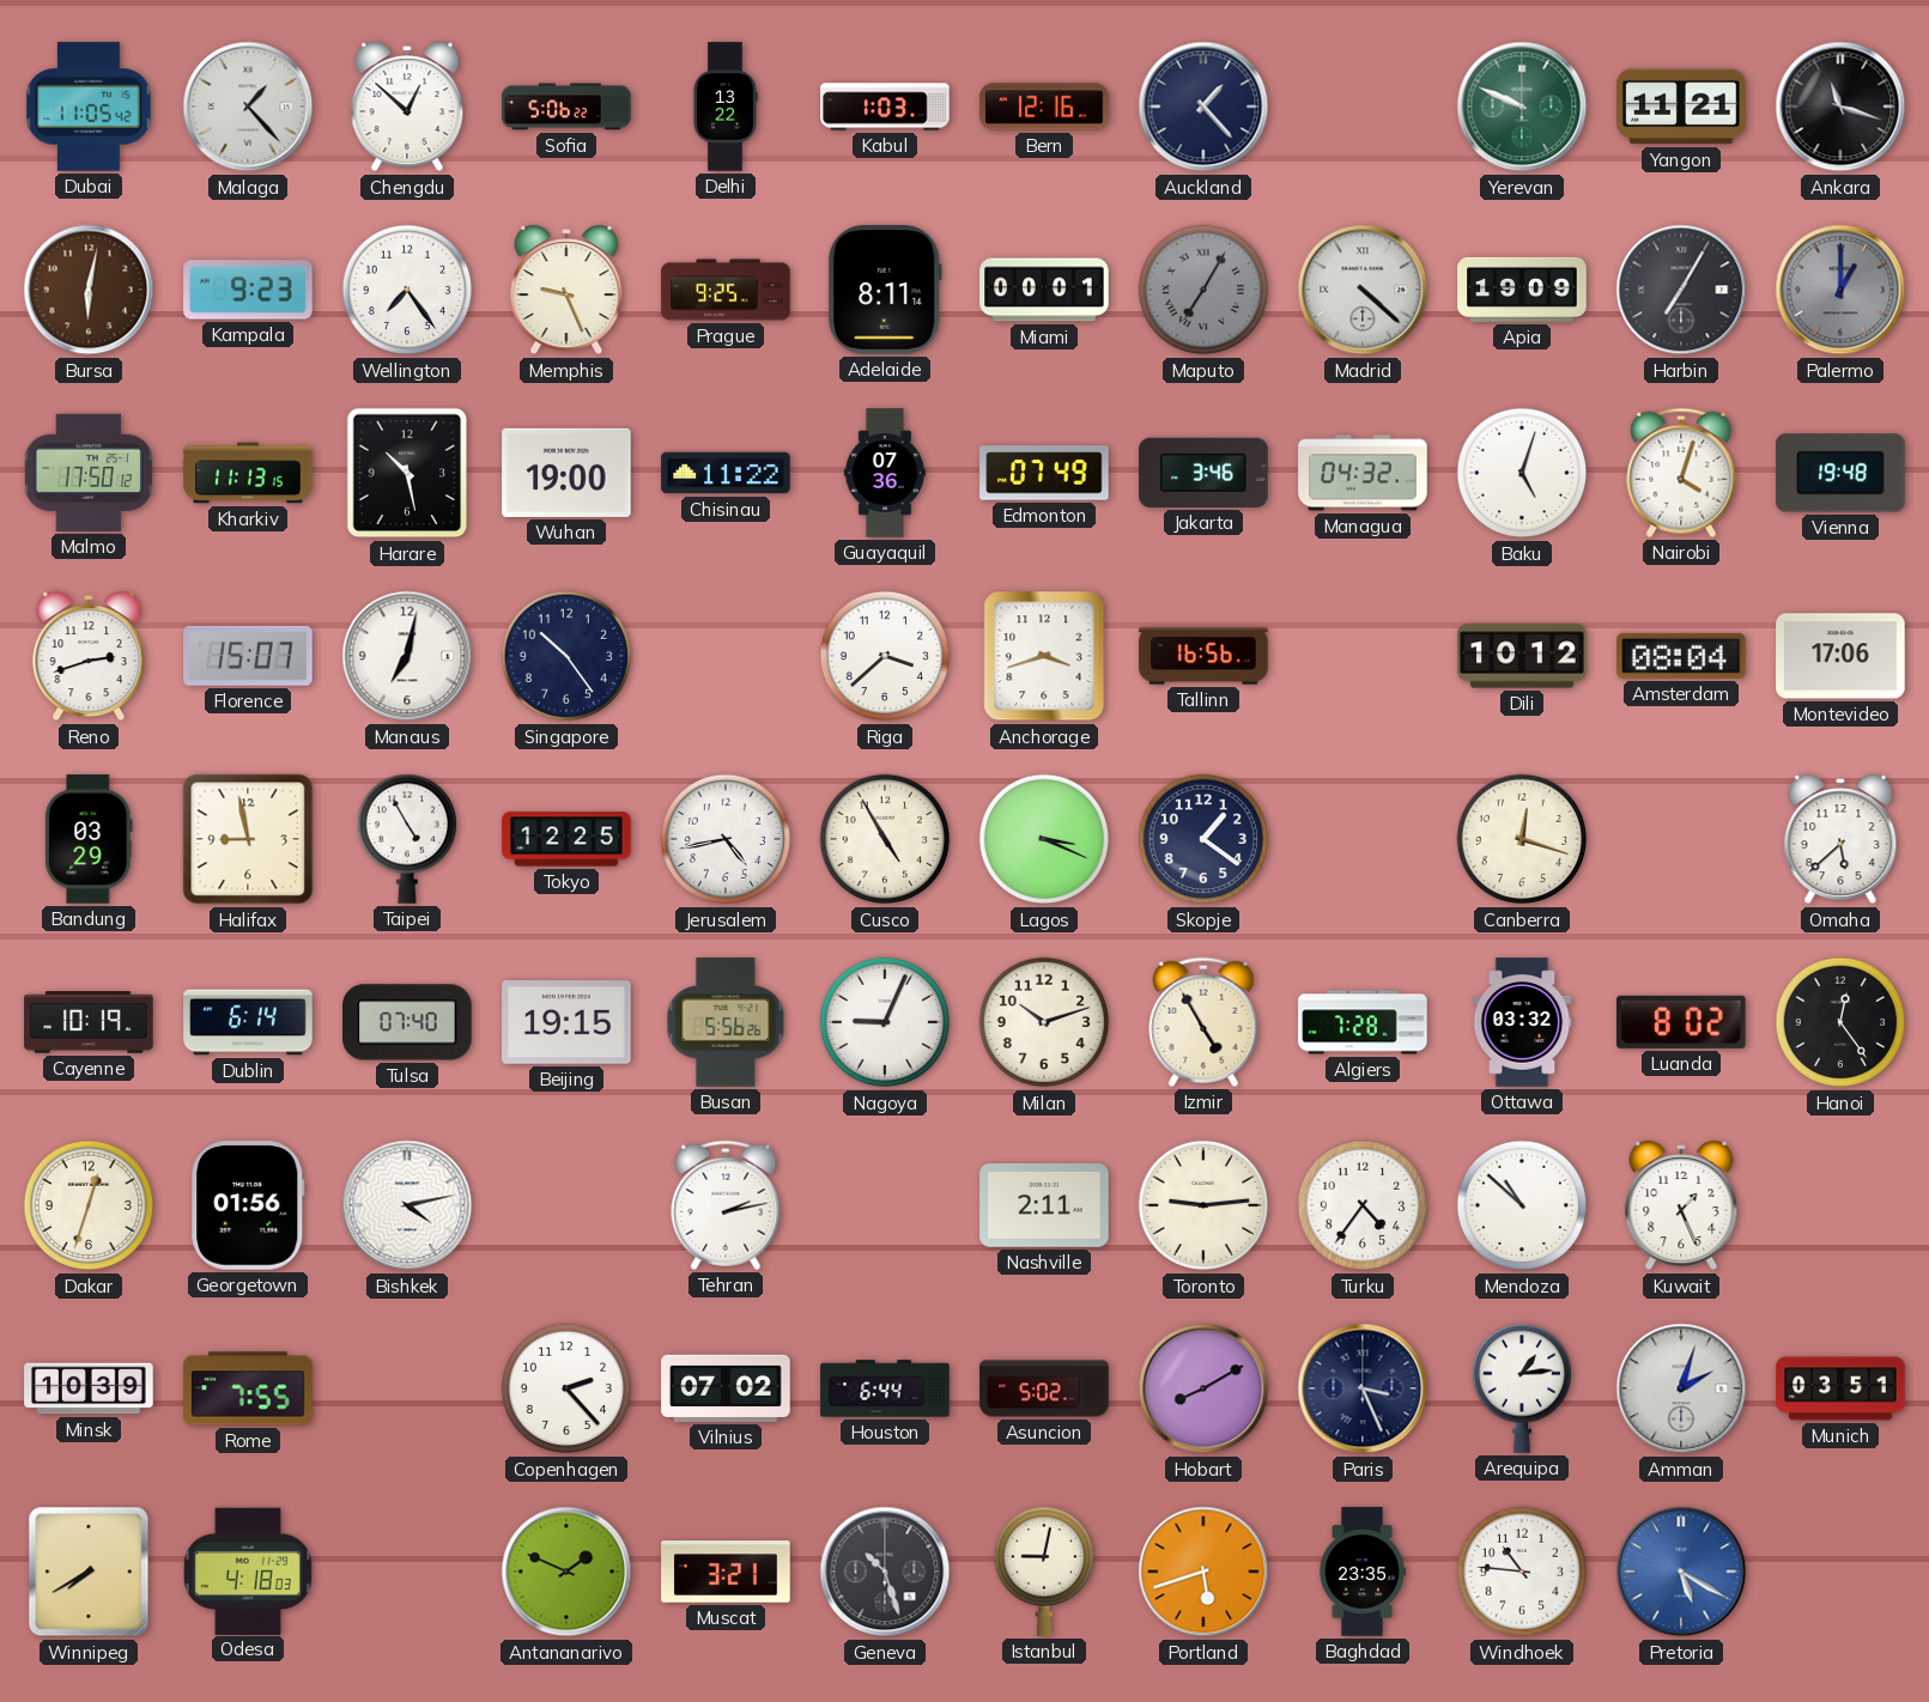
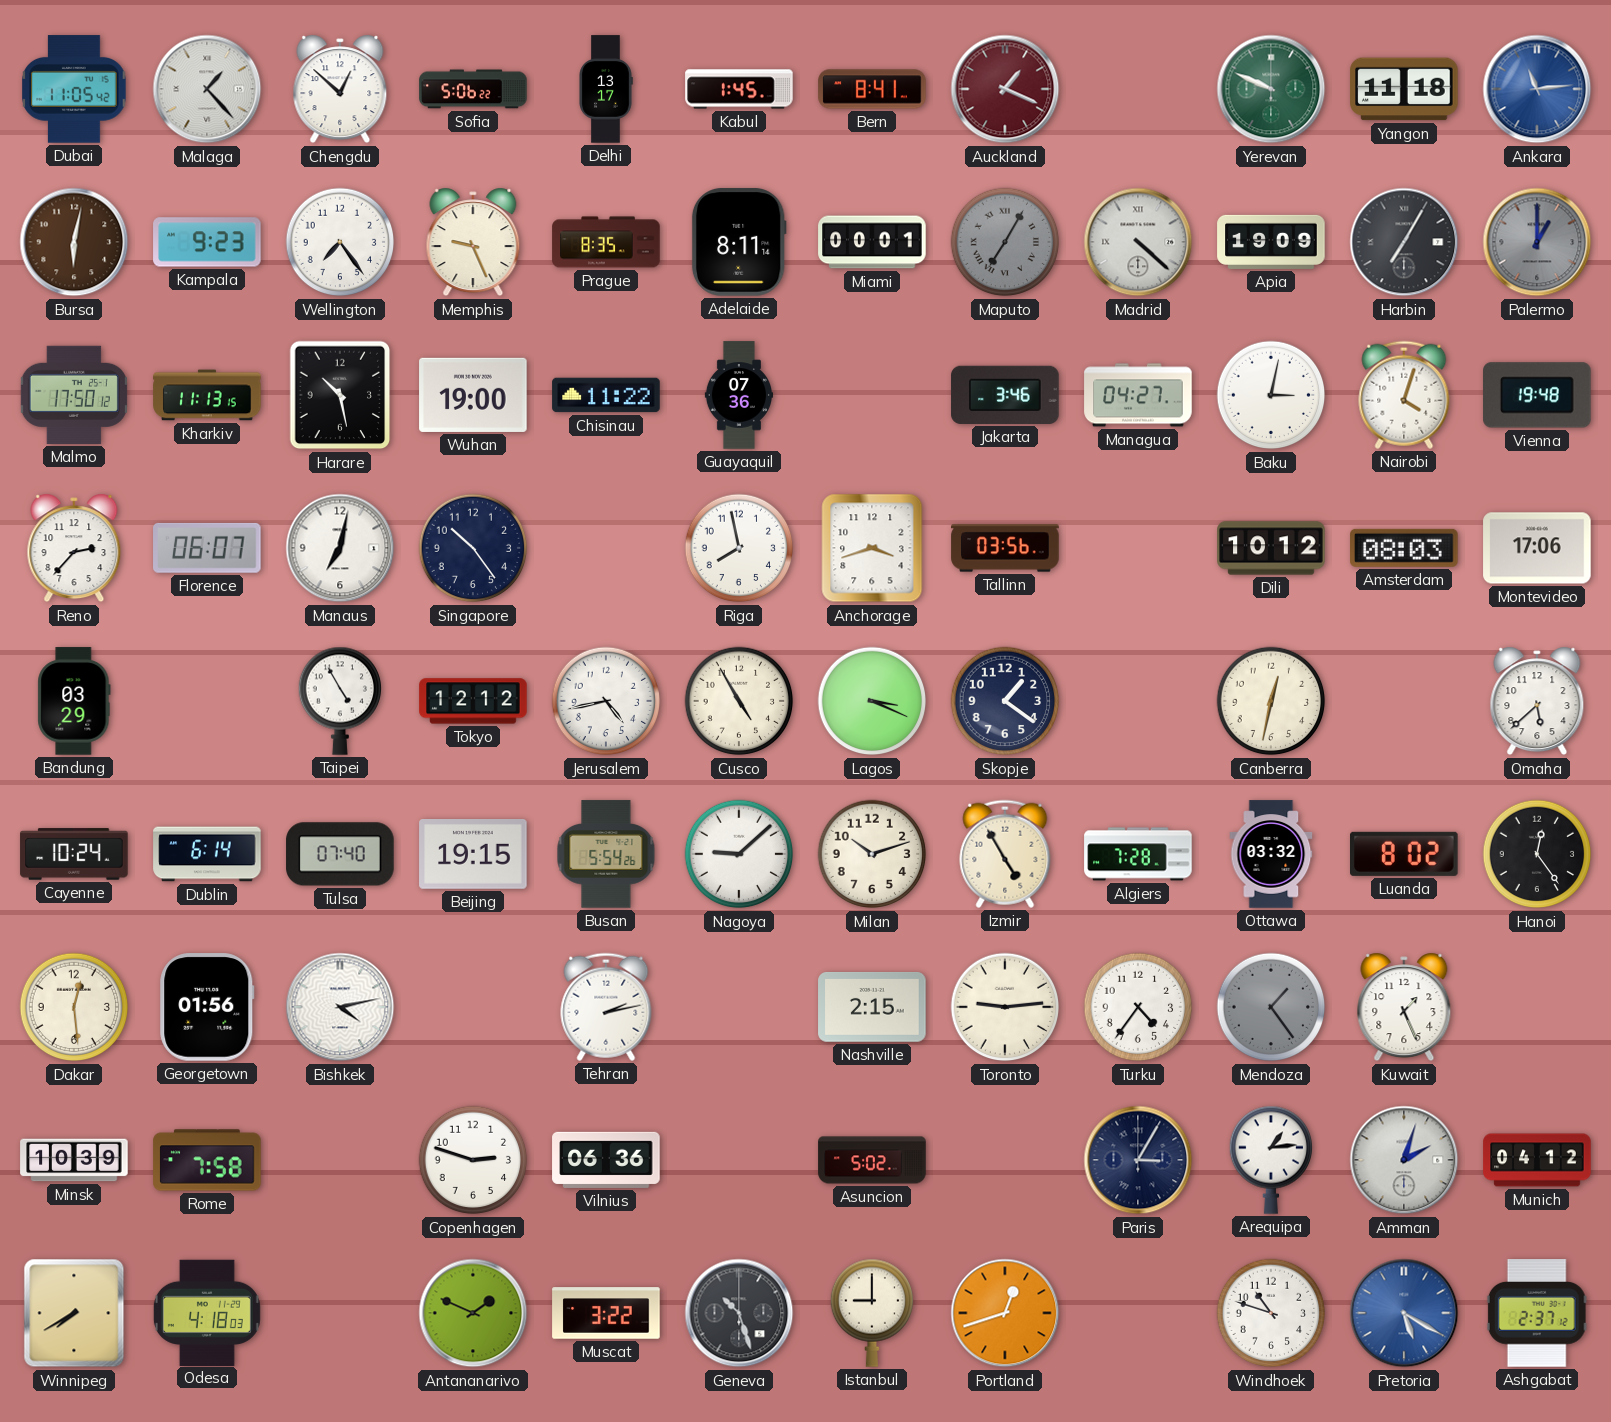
Delhi: 13:22 -> 13:17
Kabul: 1:03 -> 1:45
Bern: 12:16 -> 8:41
Auckland: 1:23 -> 1:19
Auckland dial: navy -> burgundy
Yangon: 11:21 -> 11:18
Ankara: 11:18 -> 11:14
Ankara dial: black -> blue
Prague: 9:25 -> 8:35
Edmonton: 07:49 -> none
Managua: 04:32 -> 04:27
Baku: 5:03 -> 3:02
Reno: 2:42 -> 2:37
Florence: 15:07 -> 06:07
Riga: 3:38 -> 7:58
Tallinn: 16:56 -> 03:56
Amsterdam: 08:04 -> 08:03
Halifax: 8:58 -> none
Tokyo: 12:25 -> 12:12
Canberra: 12:18 -> 12:32
Cayenne: 10:19 -> 10:24
Busan: 5:56 -> 5:54
Nagoya: 9:04 -> 9:08
Dakar: 12:33 -> 12:29
Nashville: 2:11 -> 2:15
Mendoza: 10:52 -> 1:24
Mendoza dial: white -> grey
Rome: 7:55 -> 7:58
Copenhagen: 2:23 -> 2:48
Vilnius: 07:02 -> 06:36
Houston: 6:44 -> none
Hobart: 8:10 -> none
Paris: 3:26 -> 3:05
Munich: 03:51 -> 04:12
Muscat: 3:21 -> 3:22
Istanbul: 9:02 -> 9:00
Portland: 5:42 -> 12:42
Baghdad: 23:35 -> none
Windhoek: 10:46 -> 10:48
Ashgabat: none -> 2:37
